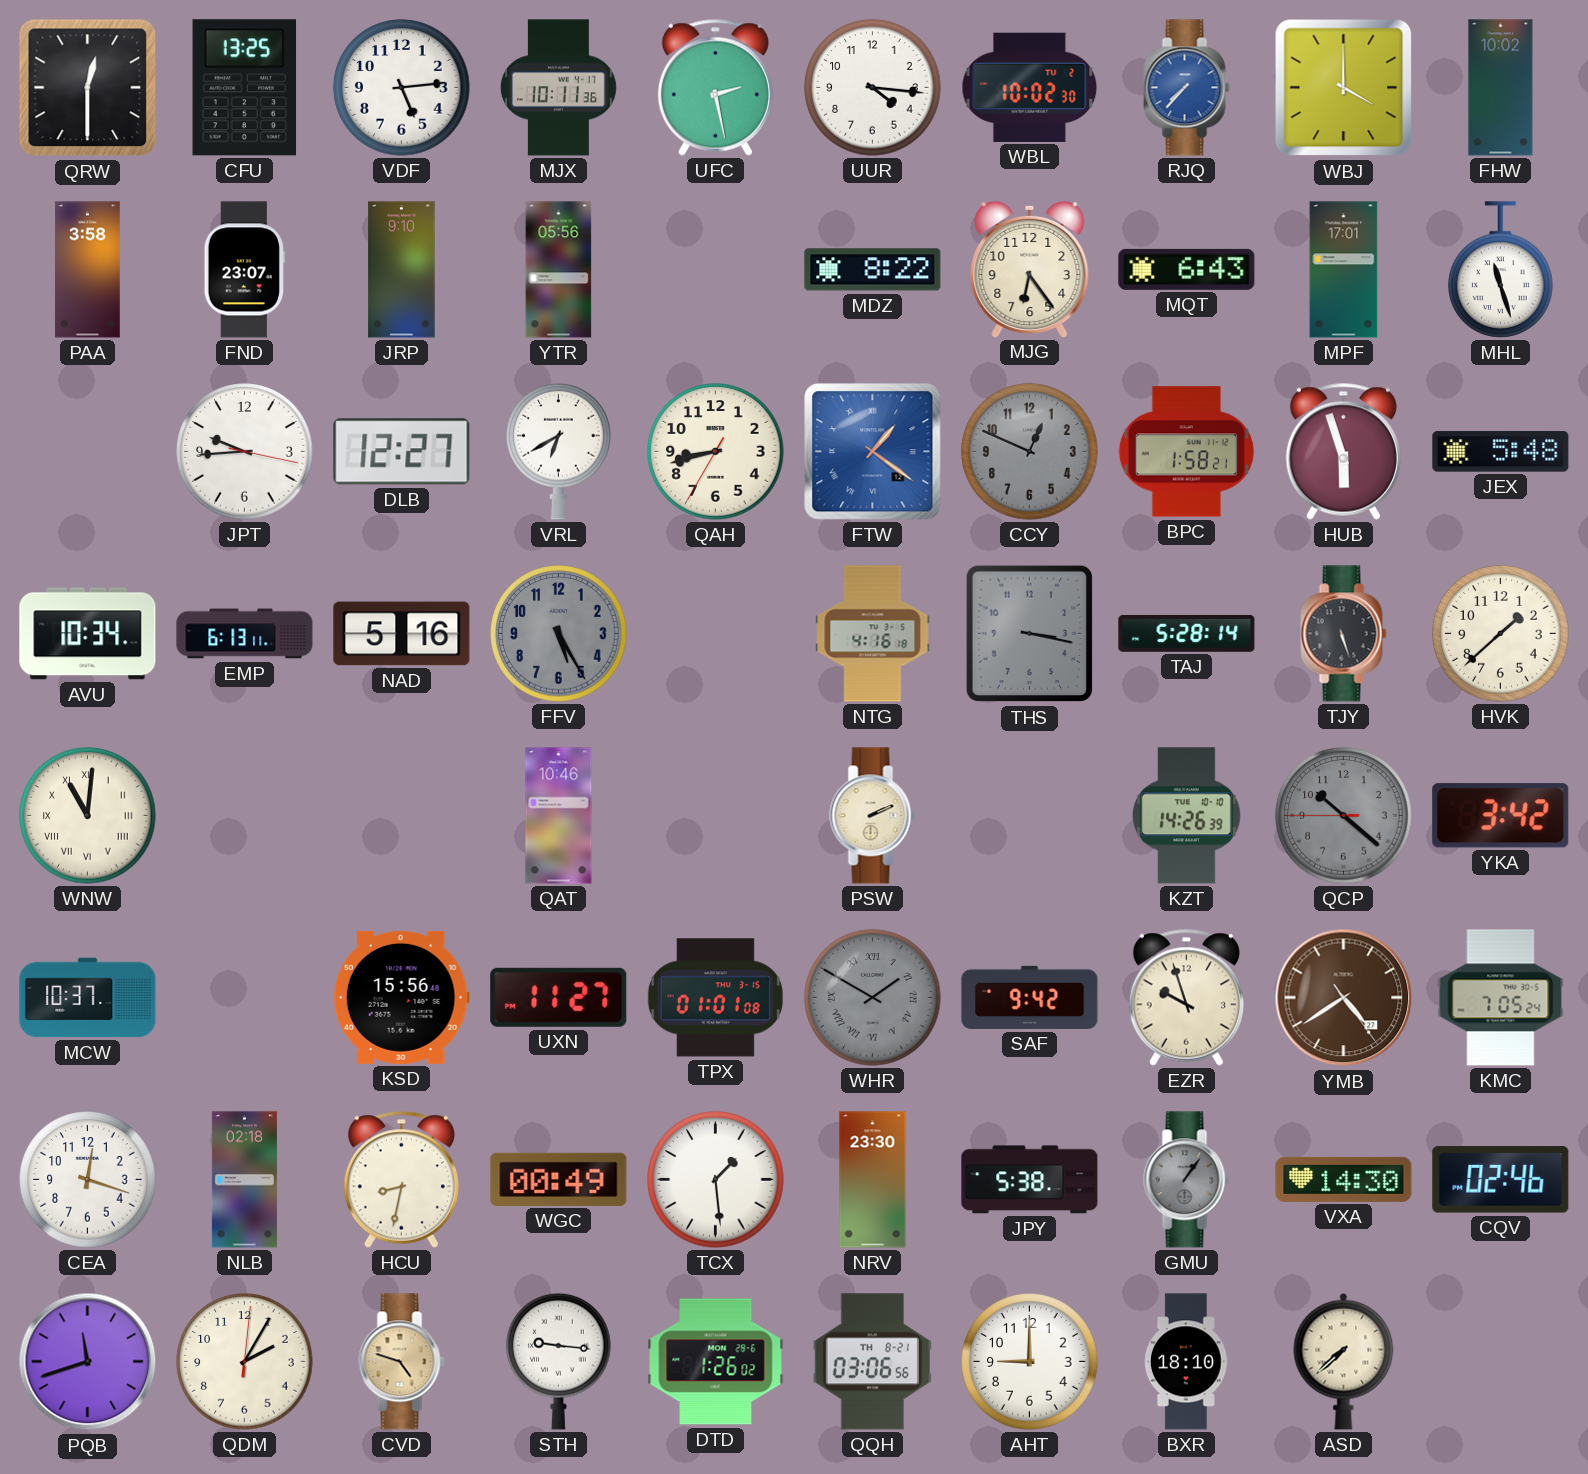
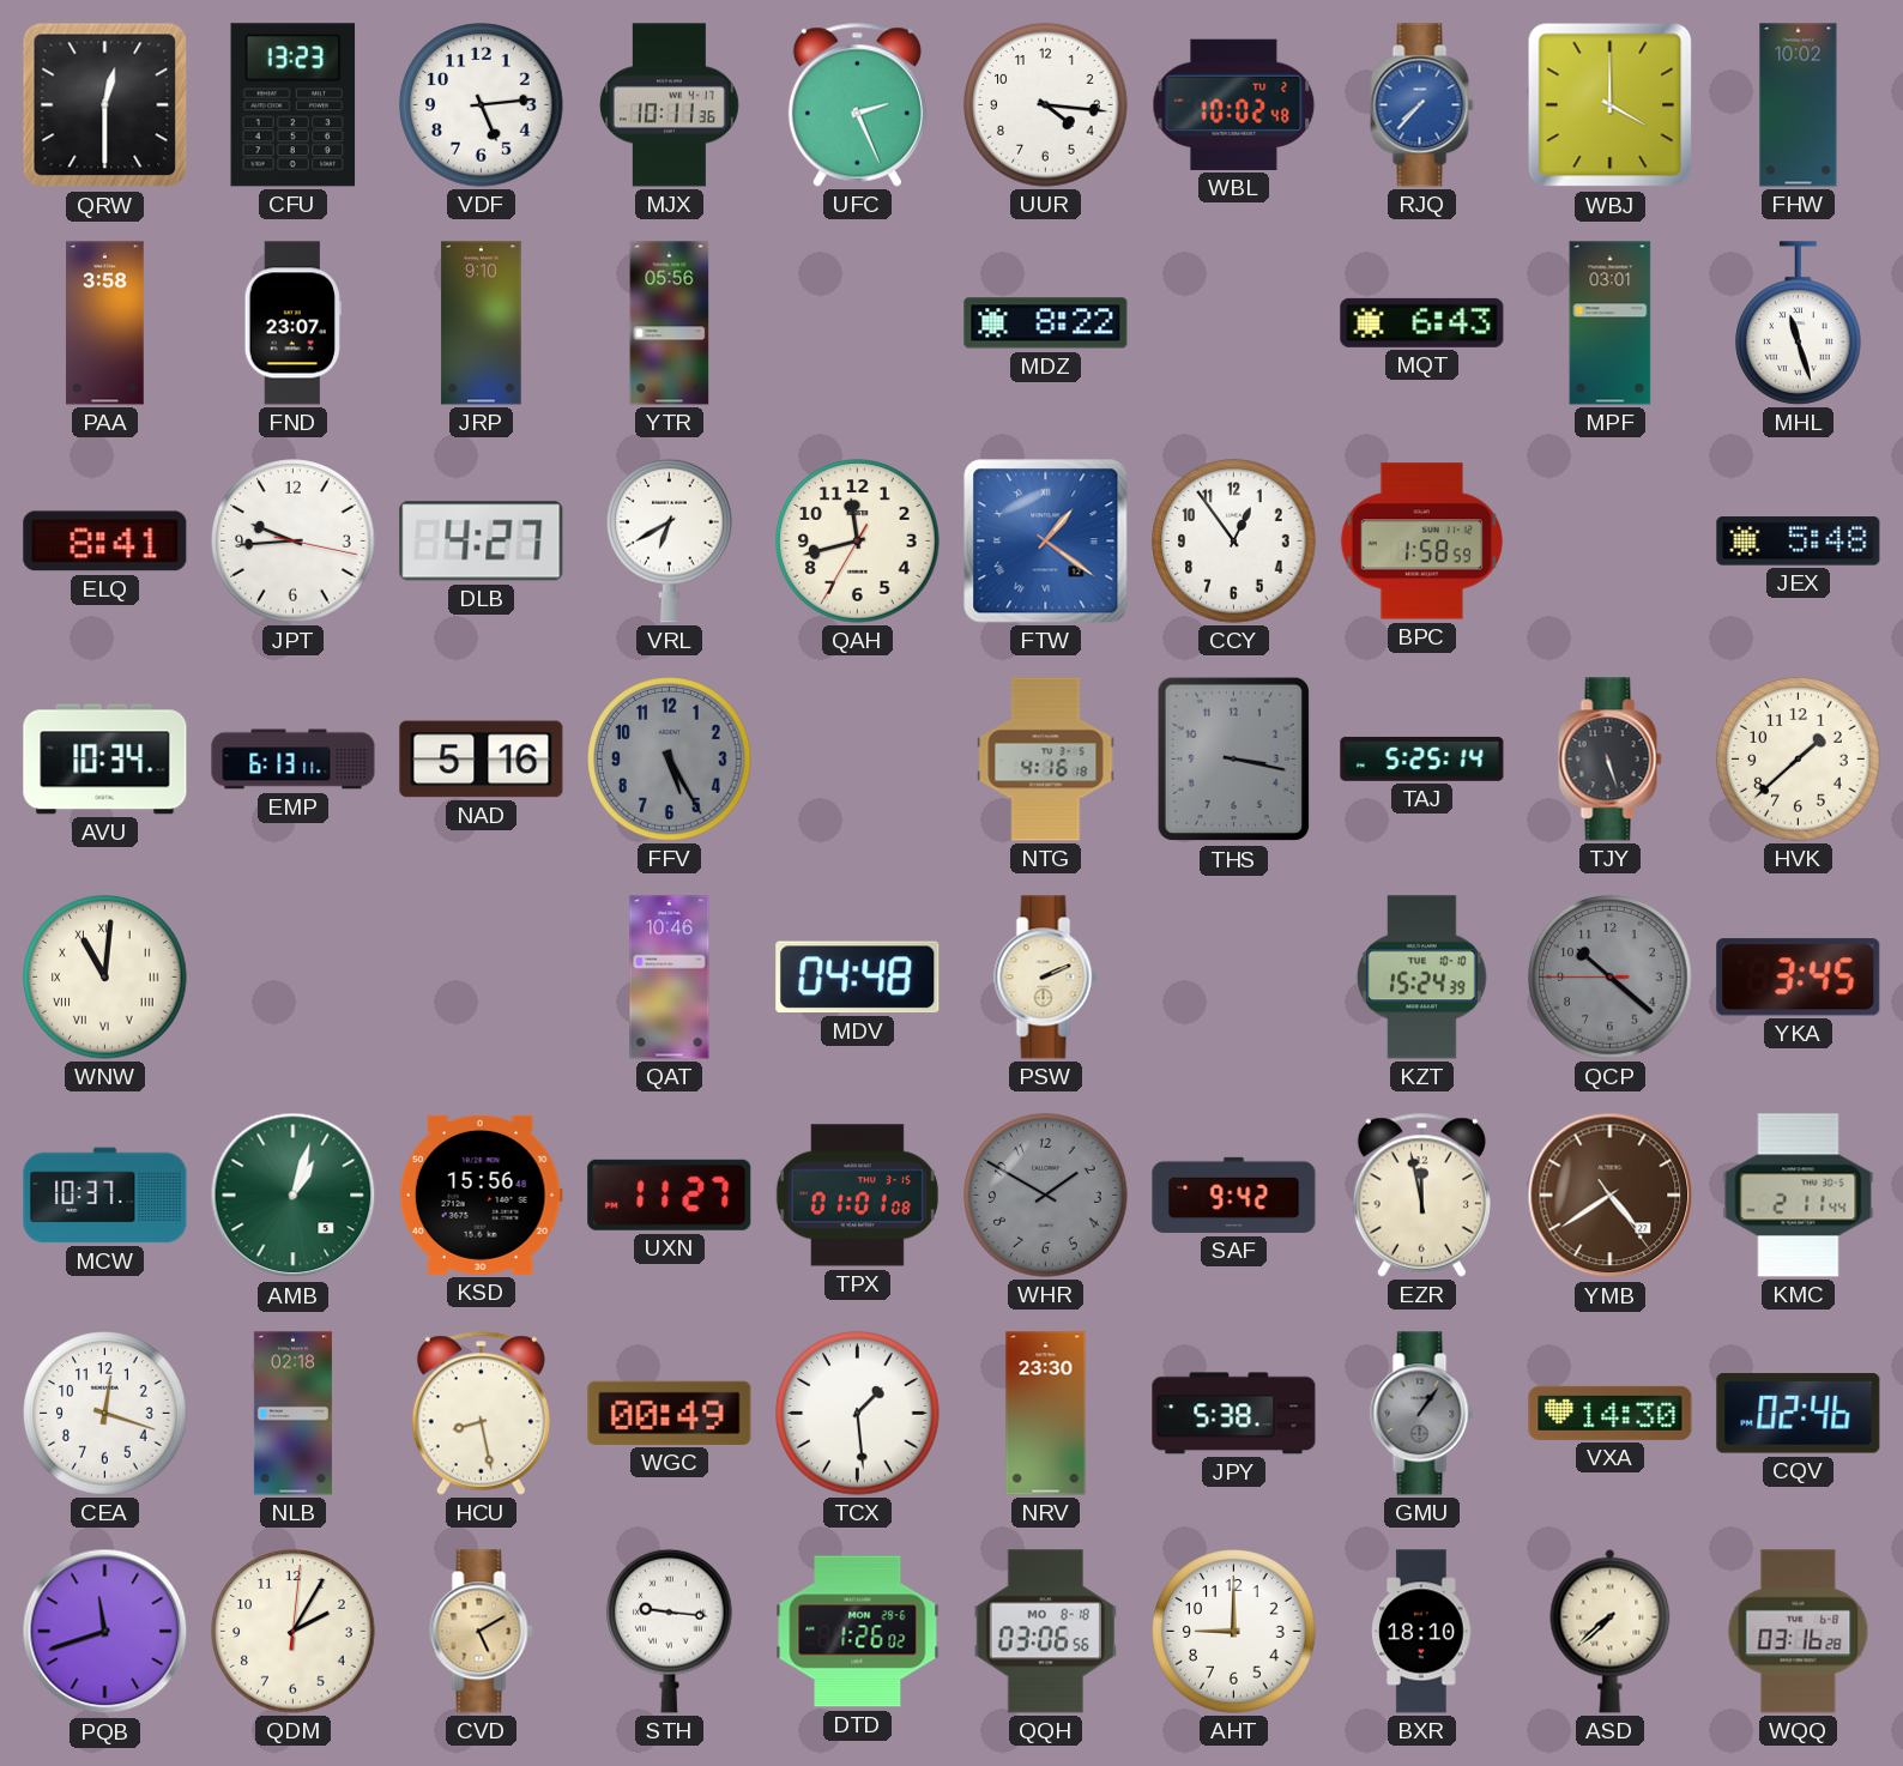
CFU: 13:25 -> 13:23
UFC: 2:28 -> 2:26
WBL: 10:02:30 -> 10:02:48
MJG: 6:24 -> none
MPF: 17:01 -> 03:01
ELQ: none -> 8:41
DLB: 12:27 -> 4:27
QAH: 8:42 -> 11:42
CCY: 12:49 -> 12:54
CCY dial: grey -> white
BPC: 1:58:21 -> 1:58:59
HUB: 5:57 -> none
TAJ: 5:28 -> 5:25
MDV: none -> 04:48
KZT: 14:26 -> 15:24
YKA: 3:42 -> 3:45
AMB: none -> 1:03
WHR numerals: Roman -> Arabic
EZR: 9:57 -> 11:58
KMC: 7:05 -> 2:11
HCU: 8:32 -> 8:28
CVD: 4:48 -> 5:10
QQH date: TH 8-21 -> MO 8-18
WQQ: none -> 03:16
